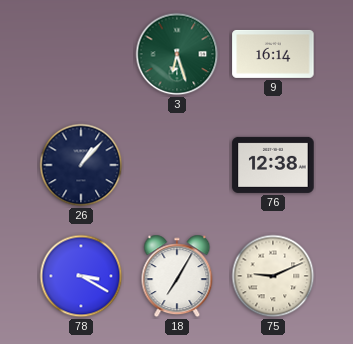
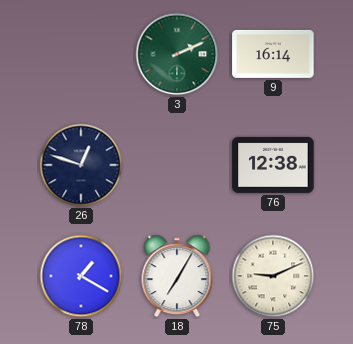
3: 6:27 -> 2:11
26: 1:07 -> 12:48
78: 3:20 -> 1:20
